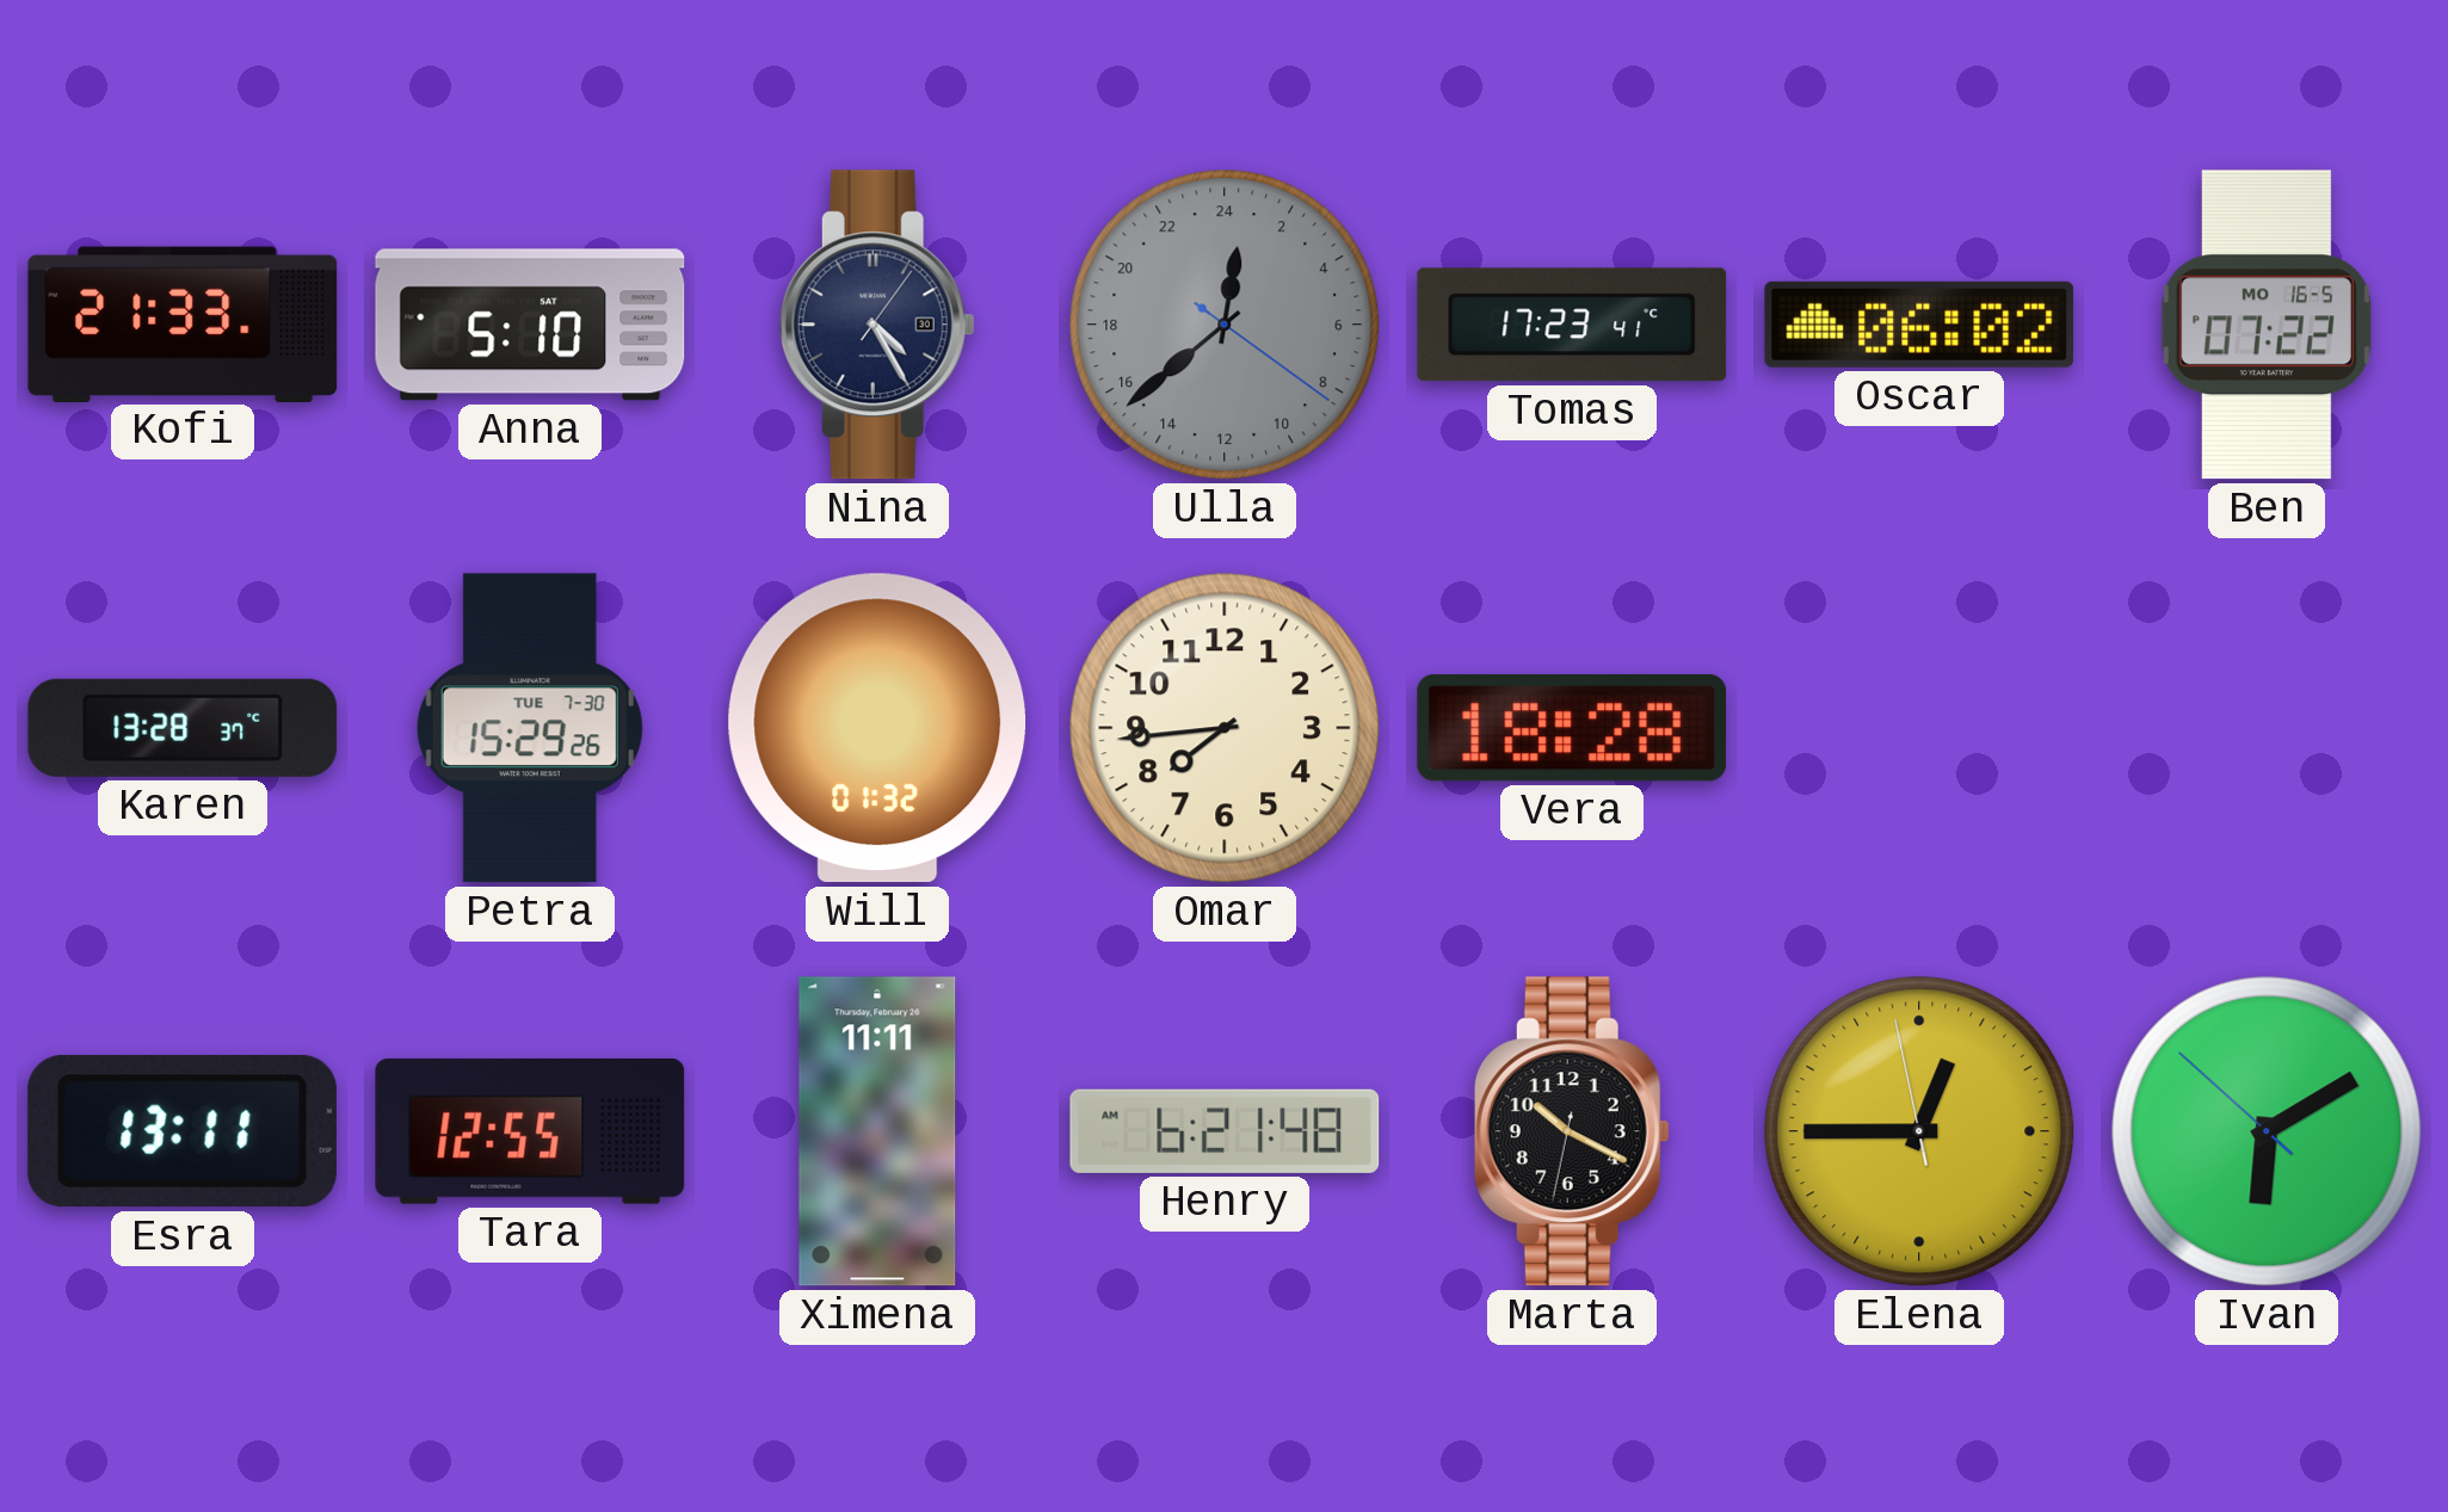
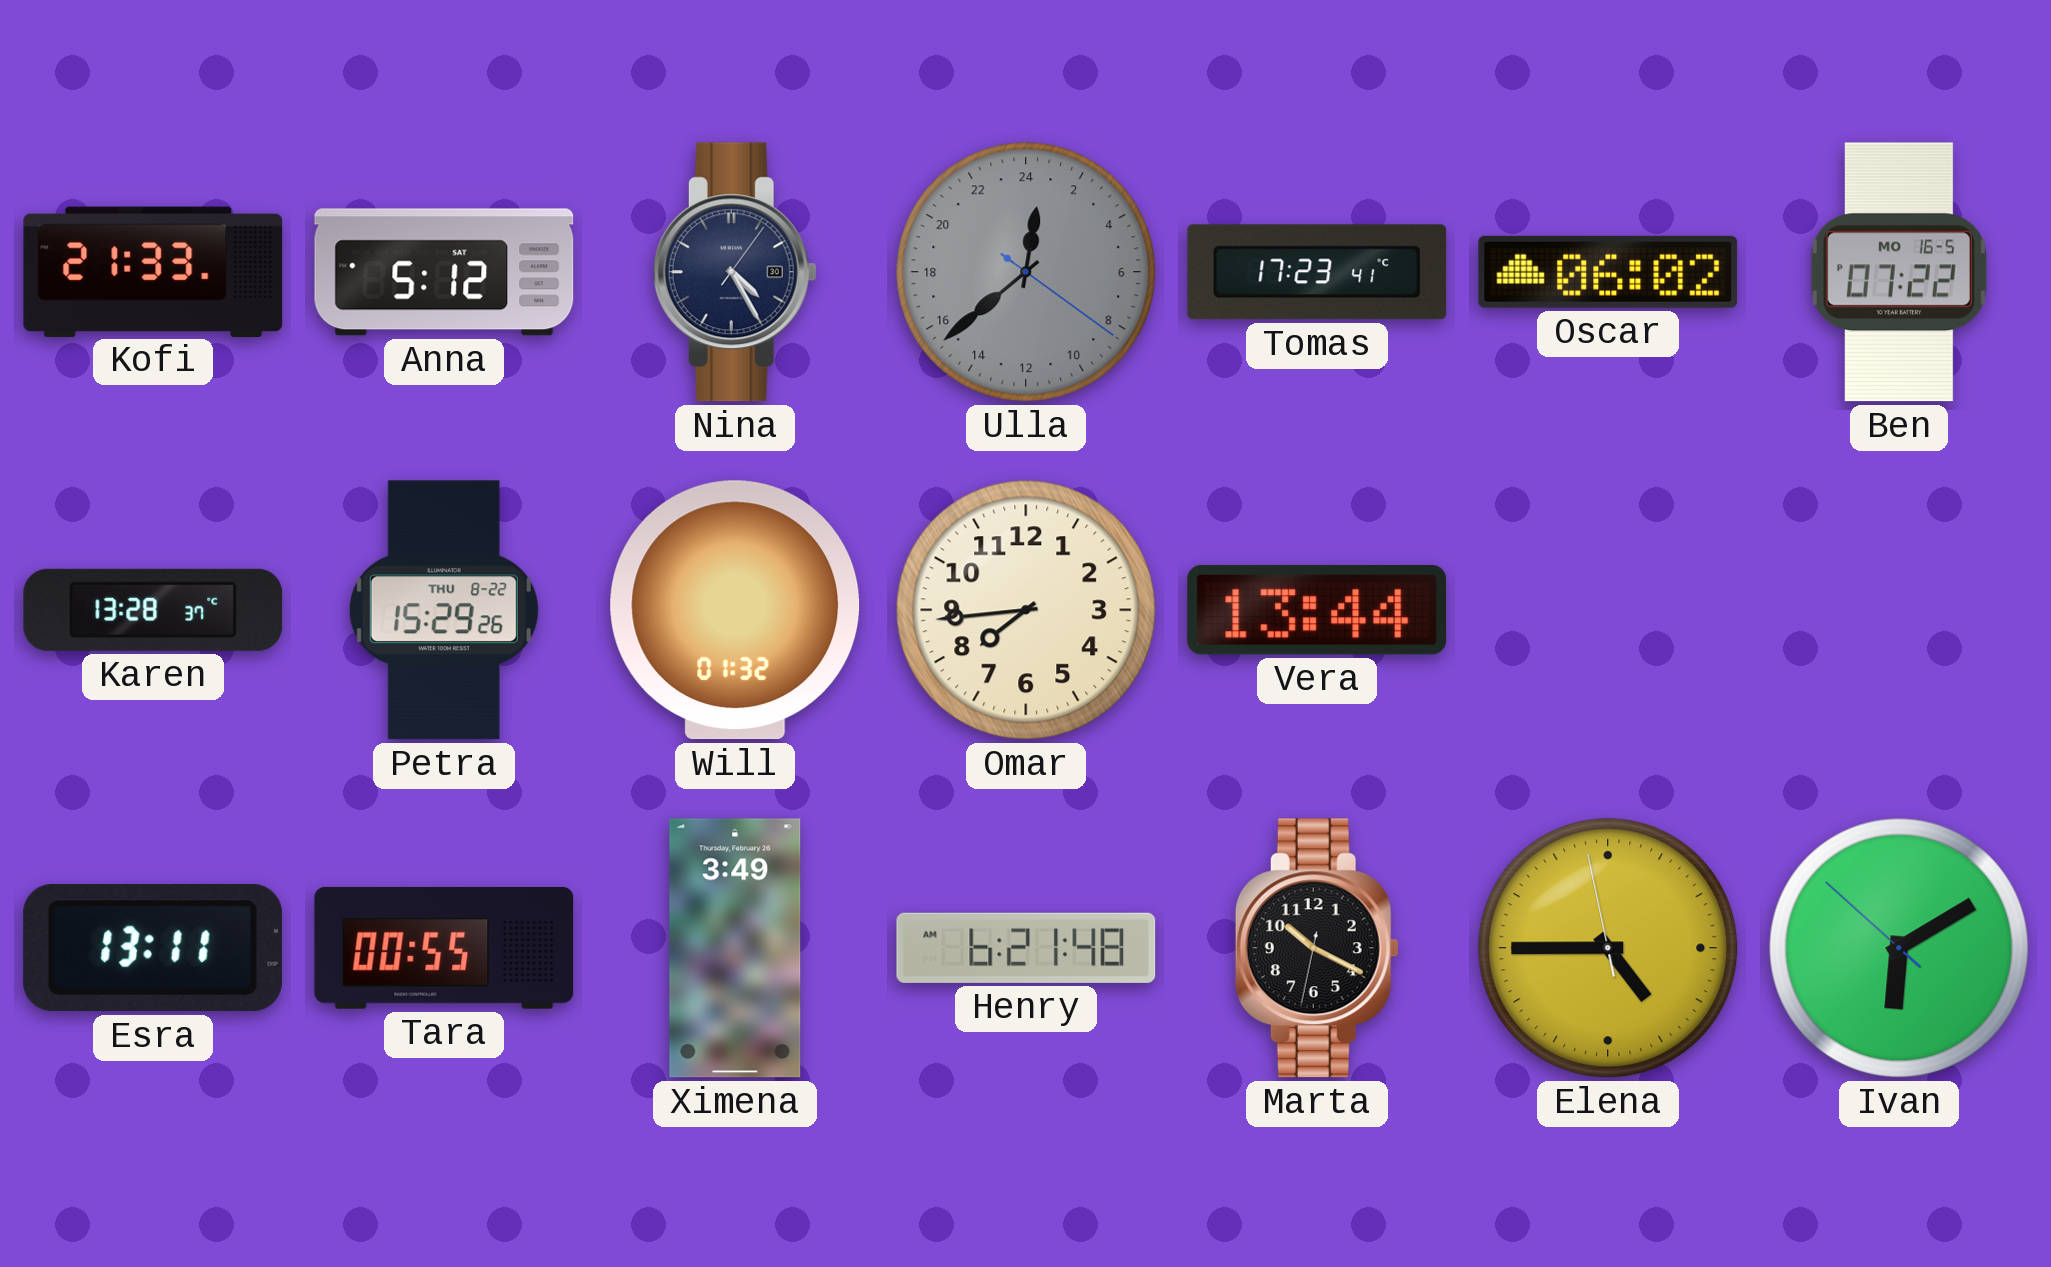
Anna: 5:10 -> 5:12
Petra date: TUE 7-30 -> THU 8-22
Vera: 18:28 -> 13:44
Tara: 12:55 -> 00:55
Ximena: 11:11 -> 3:49
Elena: 12:44 -> 4:44
